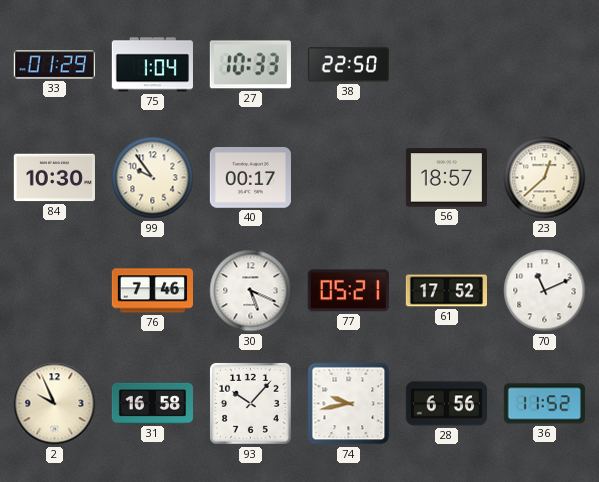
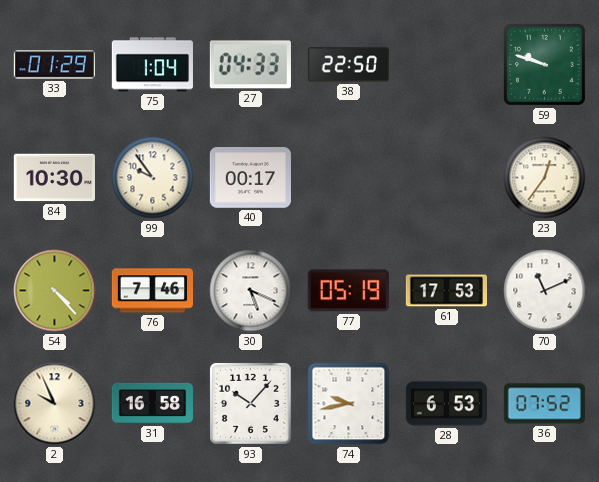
27: 10:33 -> 04:33
59: none -> 9:48
56: 18:57 -> none
23: 12:38 -> 12:36
54: none -> 4:23
77: 05:21 -> 05:19
61: 17:52 -> 17:53
28: 6:56 -> 6:53
36: 11:52 -> 07:52
